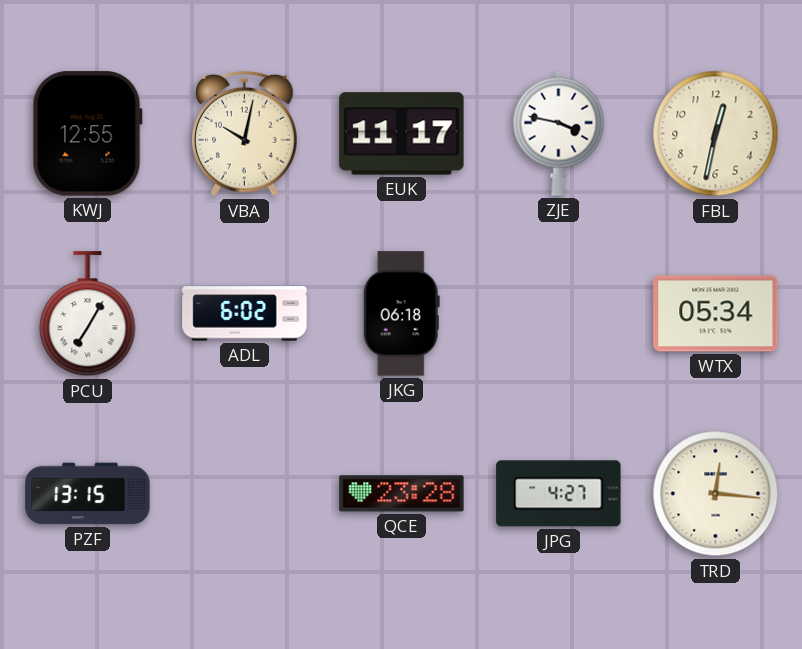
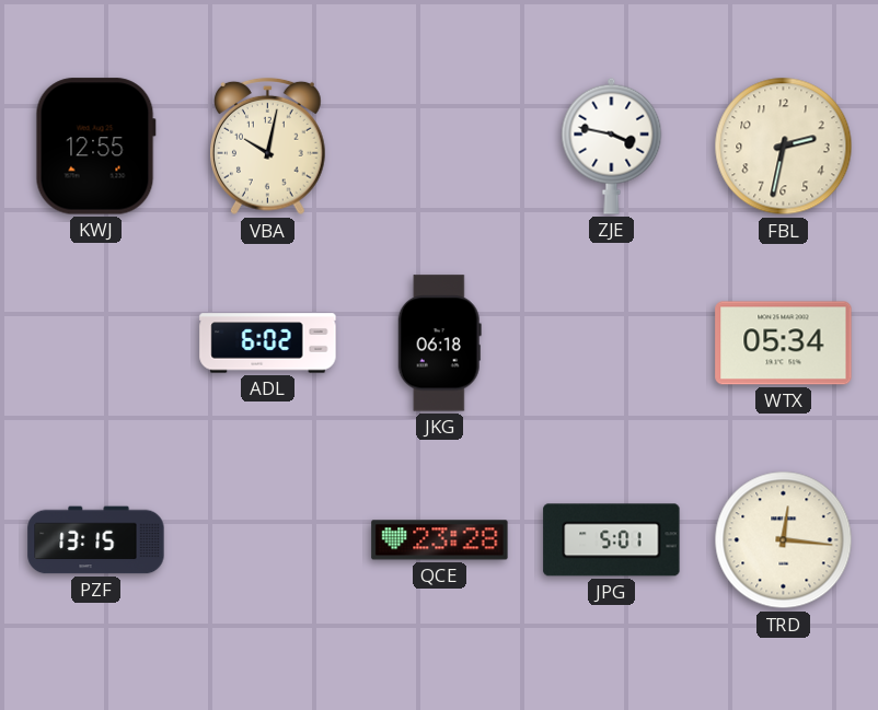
EUK: 11:17 -> none
FBL: 12:32 -> 2:32
PCU: 7:05 -> none
JPG: 4:27 -> 5:01
